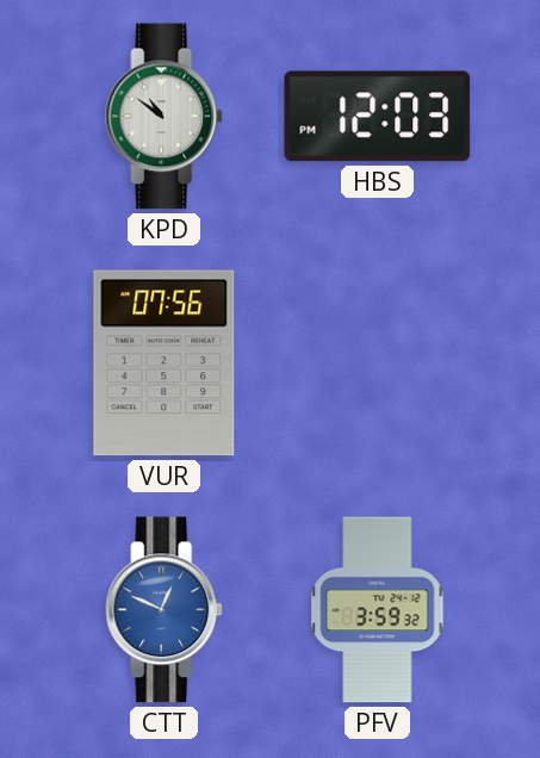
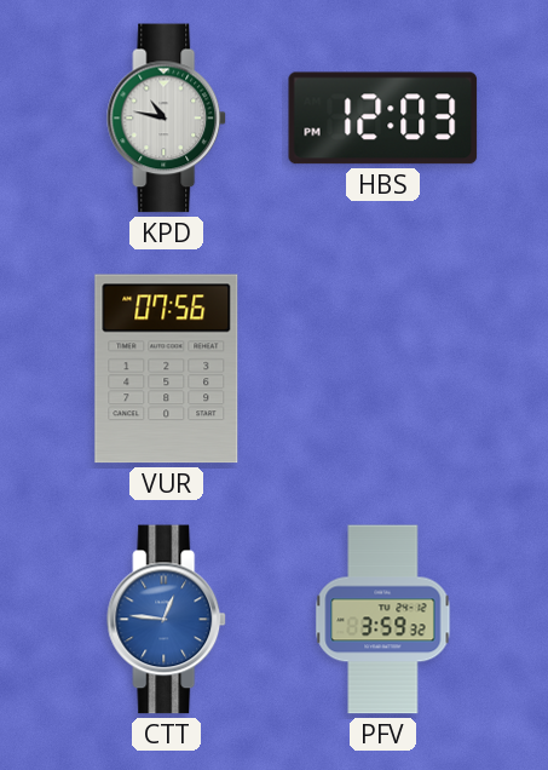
KPD: 10:51 -> 10:47
CTT: 12:49 -> 12:46
